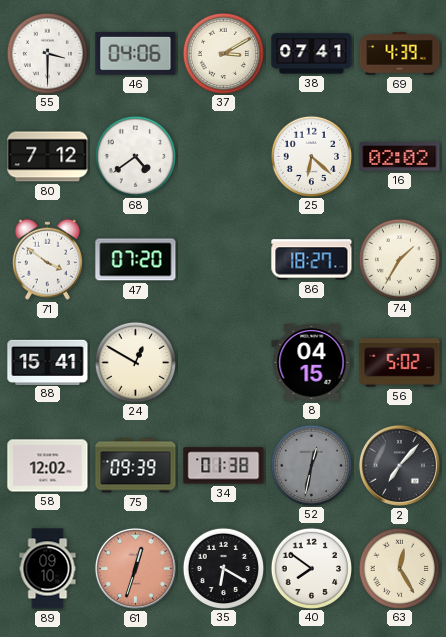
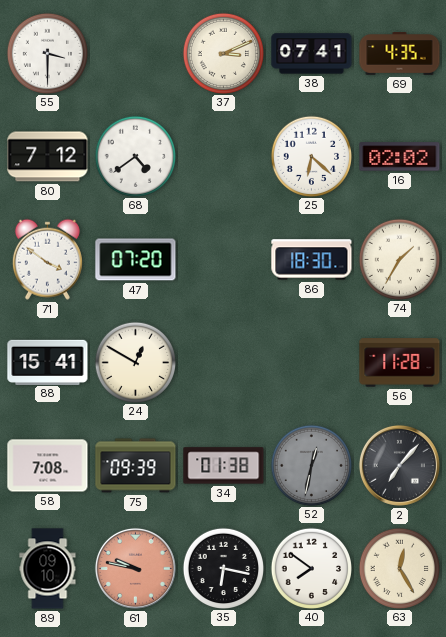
46: 04:06 -> none
37: 3:10 -> 3:11
69: 4:39 -> 4:35
86: 18:27 -> 18:30
8: 04:15 -> none
56: 5:02 -> 11:28
58: 12:02 -> 7:08
61: 12:33 -> 9:47
35: 6:20 -> 6:17
